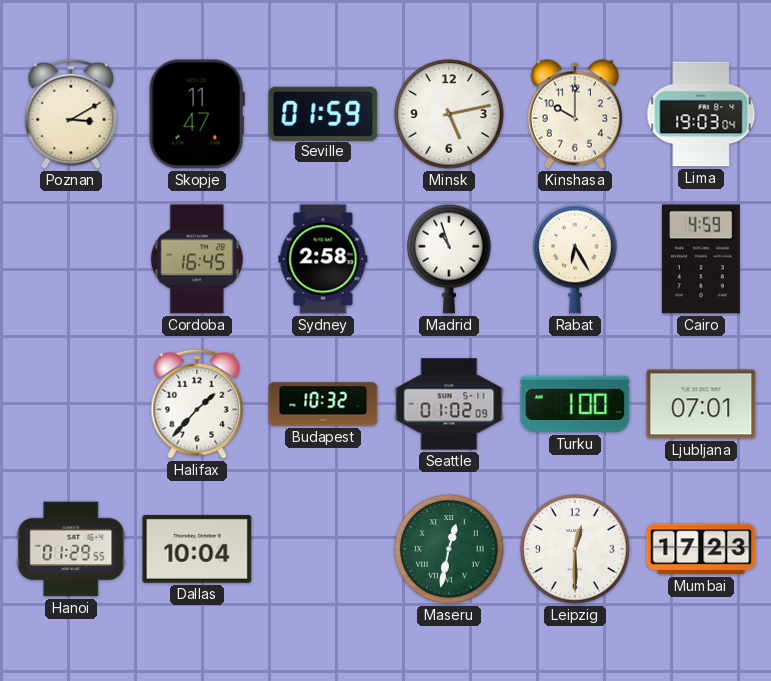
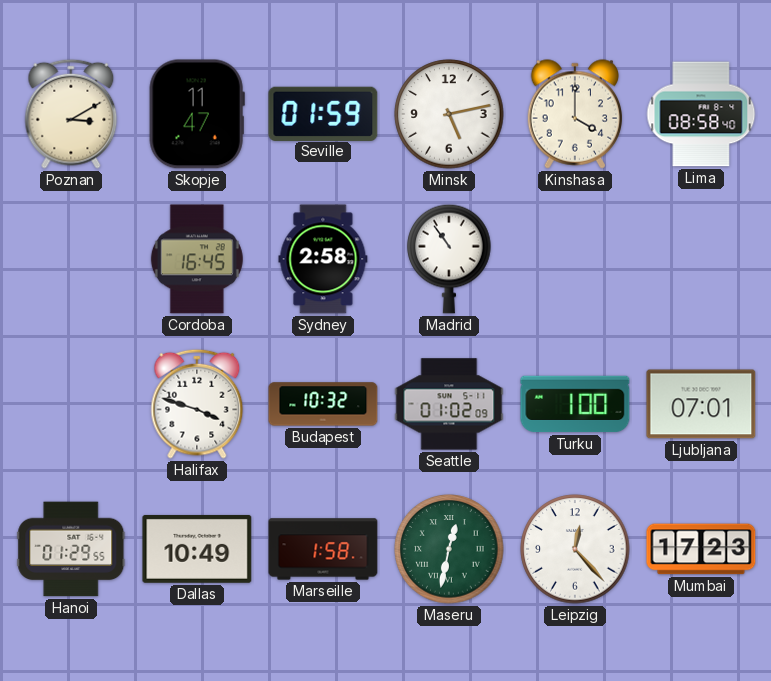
Kinshasa: 10:00 -> 4:00
Lima: 19:03 -> 08:58
Madrid: 10:57 -> 10:54
Rabat: 6:25 -> none
Cairo: 4:59 -> none
Halifax: 1:37 -> 3:48
Dallas: 10:04 -> 10:49
Marseille: none -> 1:58
Leipzig: 12:30 -> 12:23
